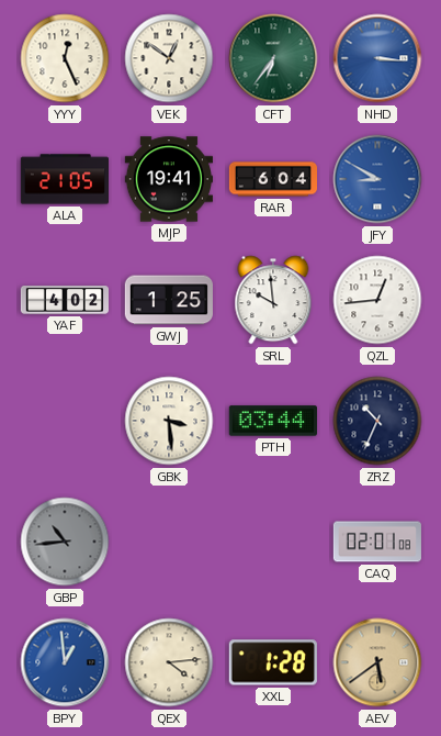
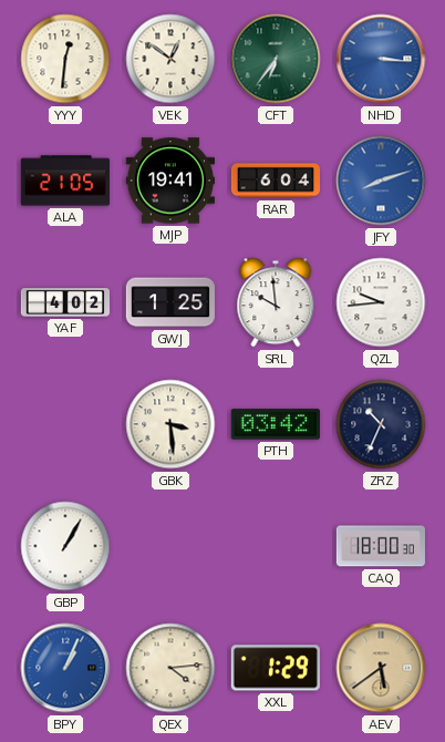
YYY: 12:26 -> 12:31
JFY: 8:50 -> 8:12
QZL: 12:44 -> 9:44
PTH: 03:44 -> 03:42
GBP: 10:44 -> 1:05
GBP dial: grey -> white
CAQ: 02:01 -> 18:00
BPY: 12:59 -> 1:04
XXL: 1:28 -> 1:29
